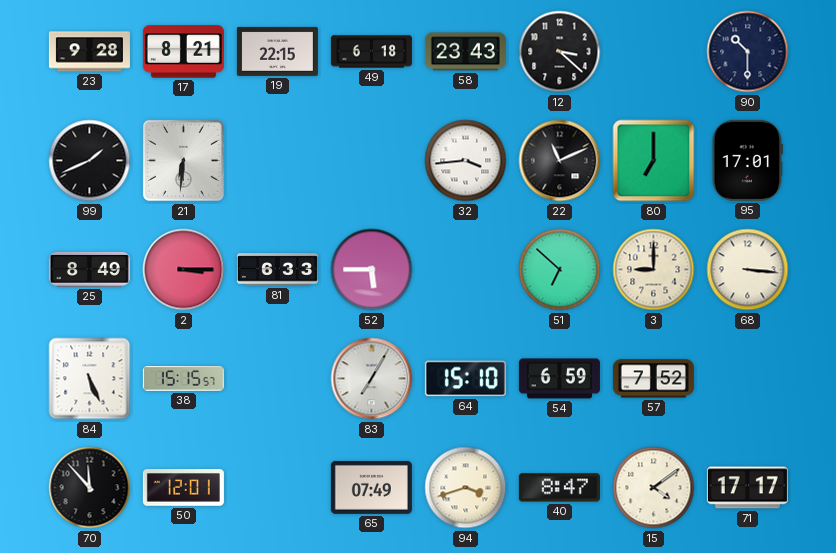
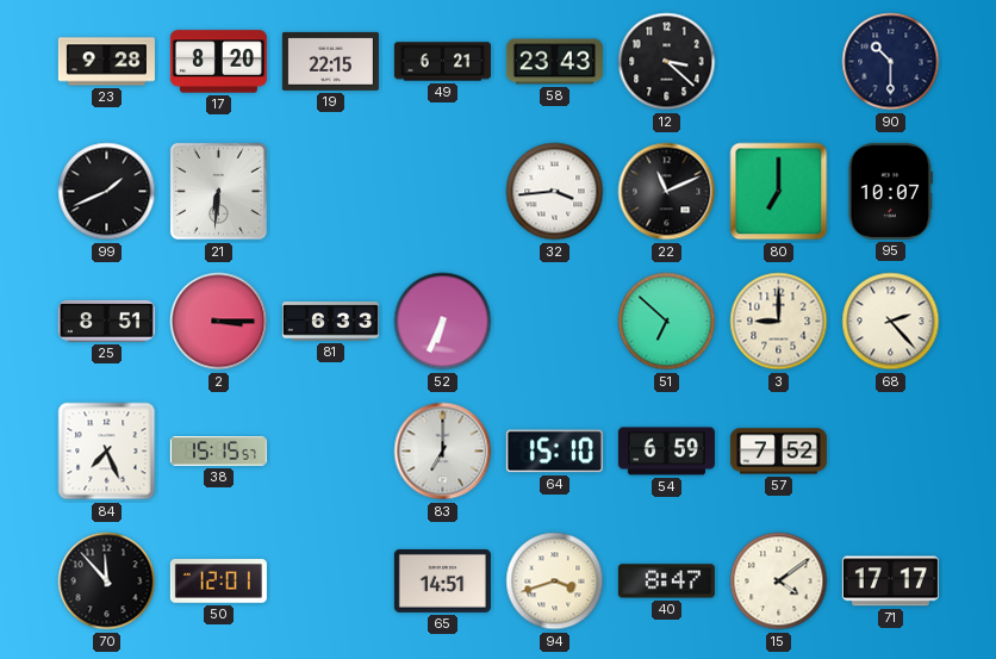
17: 8:21 -> 8:20
49: 6:18 -> 6:21
95: 17:01 -> 10:07
25: 8:49 -> 8:51
52: 5:45 -> 6:34
68: 3:16 -> 2:23
84: 5:26 -> 7:26
83: 7:05 -> 7:00
65: 07:49 -> 14:51
